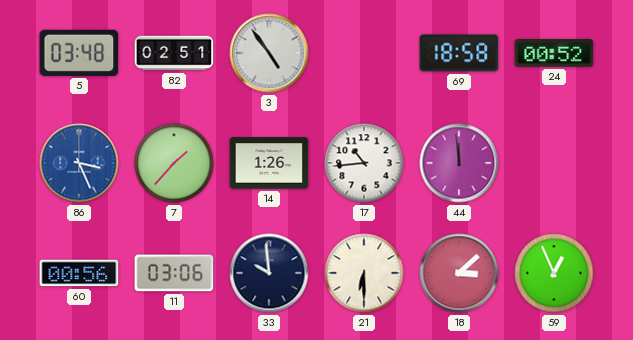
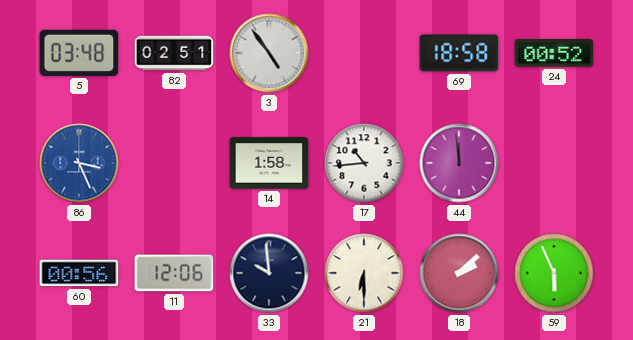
7: 1:37 -> none
14: 1:26 -> 1:58
11: 03:06 -> 12:06
18: 3:08 -> 2:08
59: 12:56 -> 5:56
